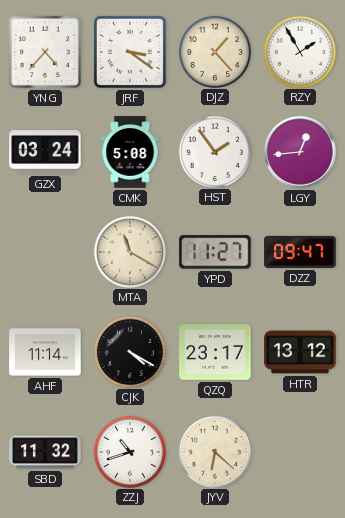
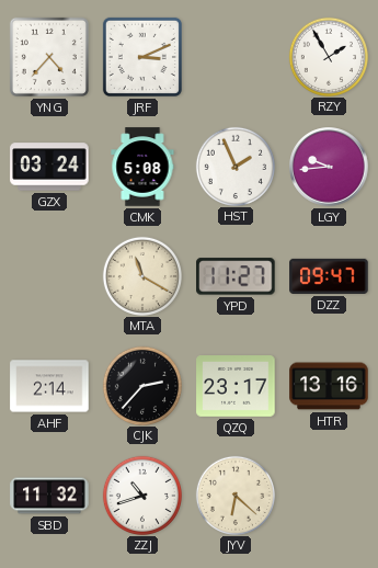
JRF: 3:21 -> 3:11
DJZ: 1:23 -> none
HST: 1:54 -> 1:56
LGY: 12:44 -> 9:44
AHF: 11:14 -> 2:14
CJK: 4:20 -> 2:37
HTR: 13:12 -> 13:16
